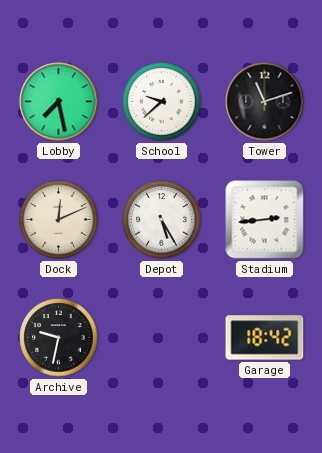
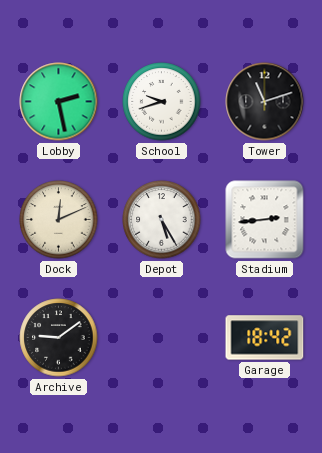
Lobby: 7:28 -> 2:28
School: 9:38 -> 9:42
Archive: 9:32 -> 9:09
